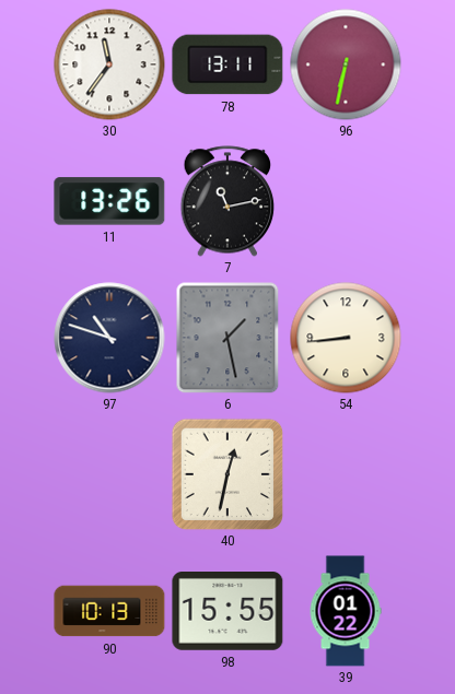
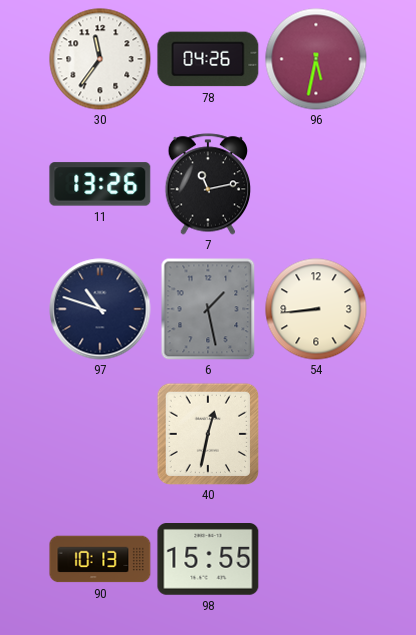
78: 13:11 -> 04:26
96: 6:32 -> 5:32
39: 01:22 -> none
